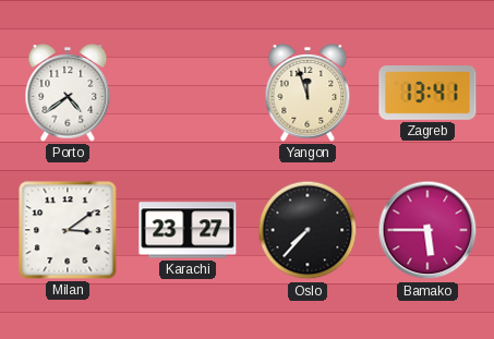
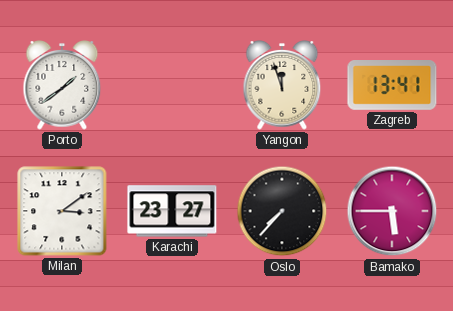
Porto: 4:39 -> 1:39
